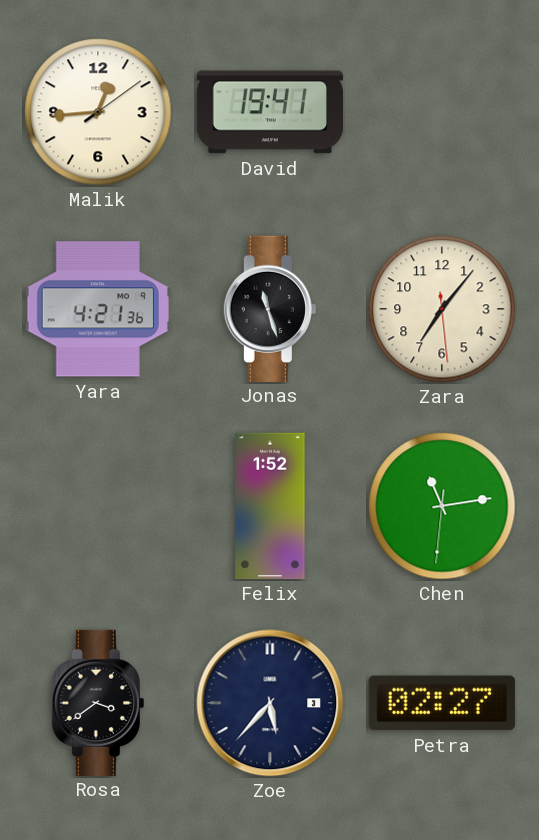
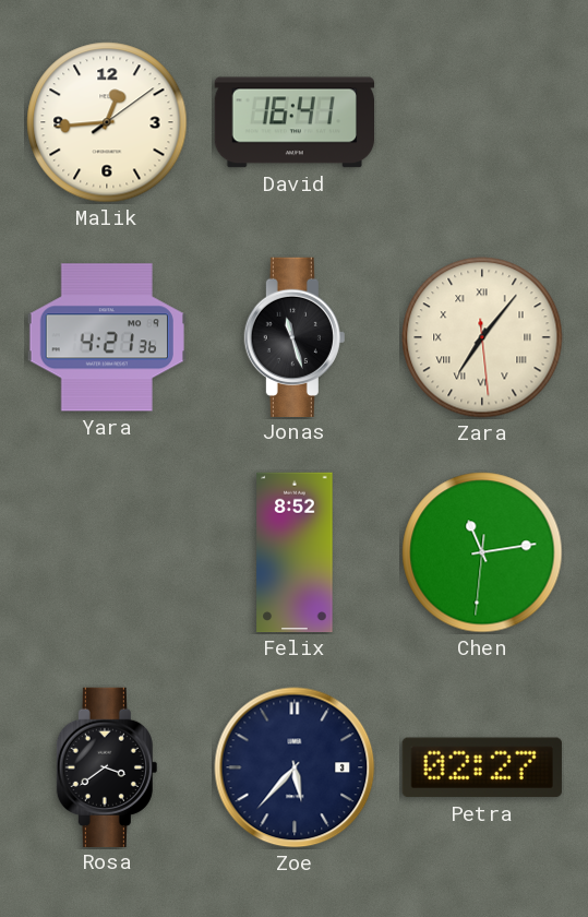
David: 19:41 -> 16:41
Zara numerals: Arabic -> Roman
Felix: 1:52 -> 8:52
